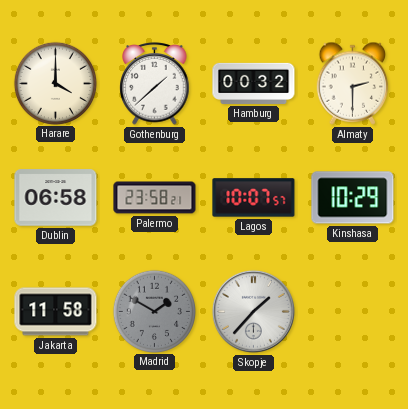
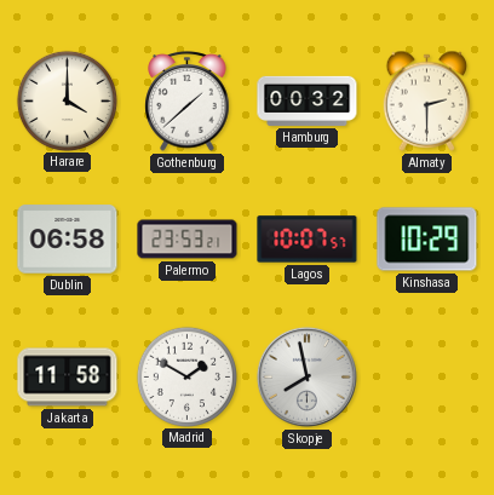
Palermo: 23:58 -> 23:53
Madrid dial: grey -> white
Skopje: 1:37 -> 7:58
